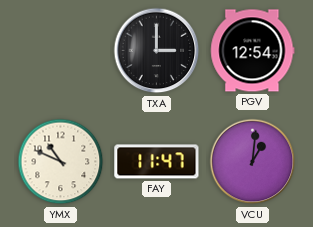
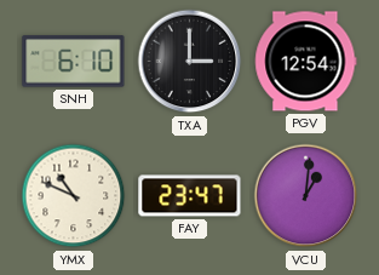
SNH: none -> 6:10
FAY: 11:47 -> 23:47
